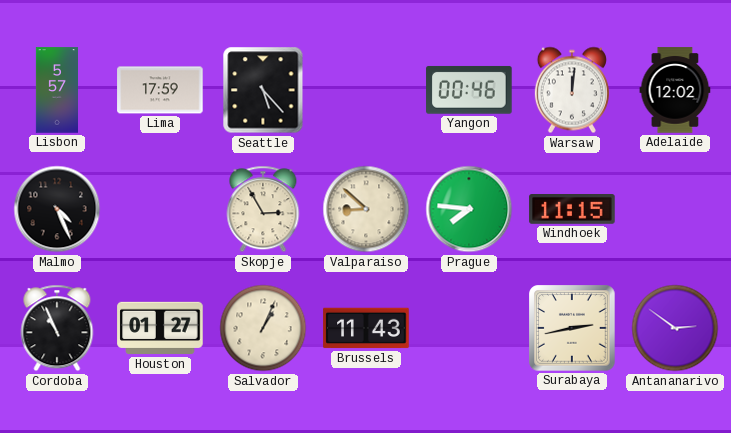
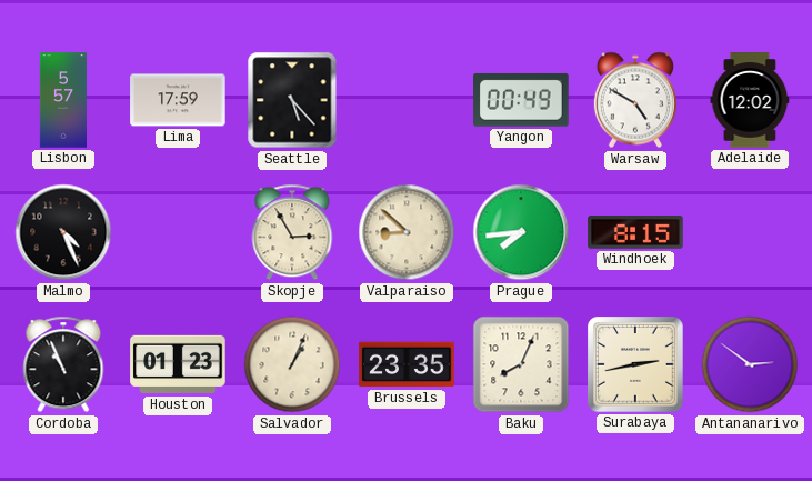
Yangon: 00:46 -> 00:49
Warsaw: 12:01 -> 4:50
Prague: 7:46 -> 7:44
Windhoek: 11:15 -> 8:15
Houston: 01:27 -> 01:23
Brussels: 11:43 -> 23:35
Baku: none -> 8:04
